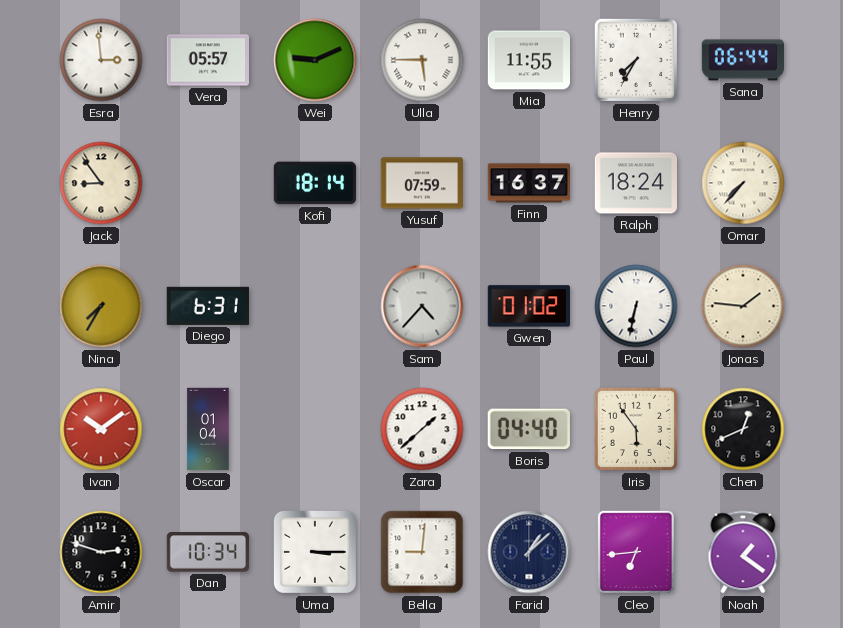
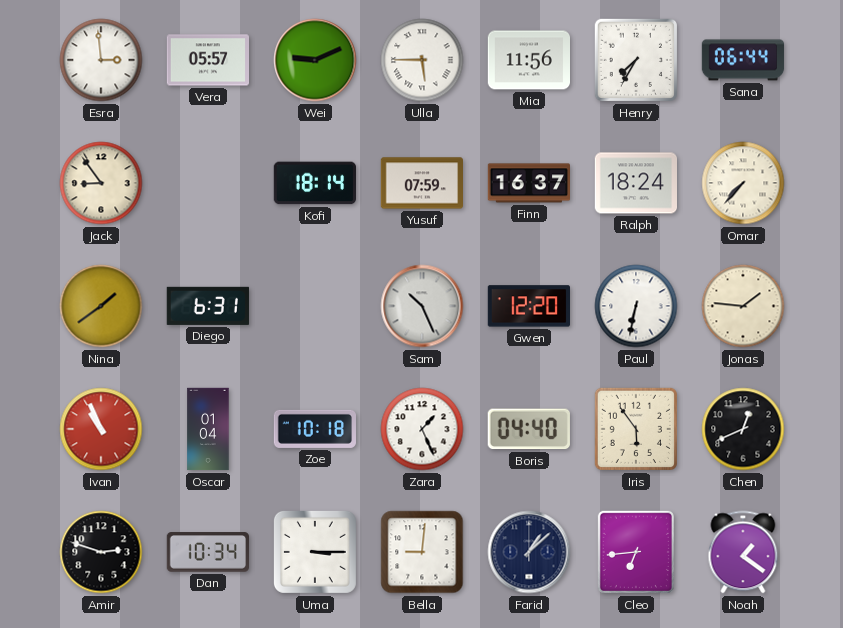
Mia: 11:55 -> 11:56
Nina: 7:35 -> 1:39
Sam: 4:37 -> 10:26
Gwen: 01:02 -> 12:20
Ivan: 10:09 -> 10:56
Zoe: none -> 10:18
Zara: 1:38 -> 1:26
